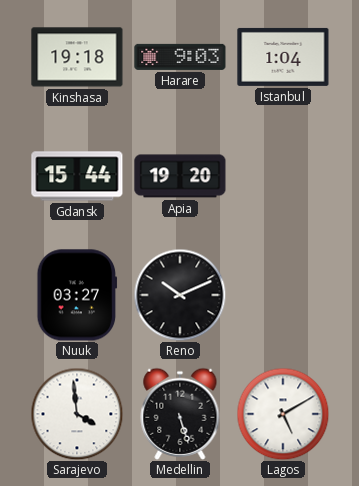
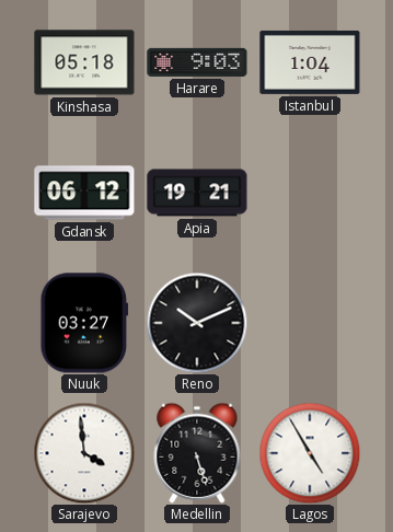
Kinshasa: 19:18 -> 05:18
Gdansk: 15:44 -> 06:12
Apia: 19:20 -> 19:21
Lagos: 5:10 -> 4:55
